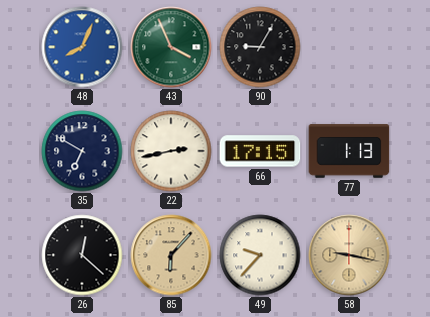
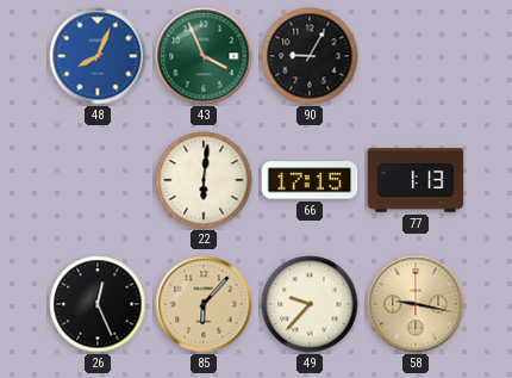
35: 6:50 -> none
22: 2:43 -> 6:01
26: 12:22 -> 12:26
